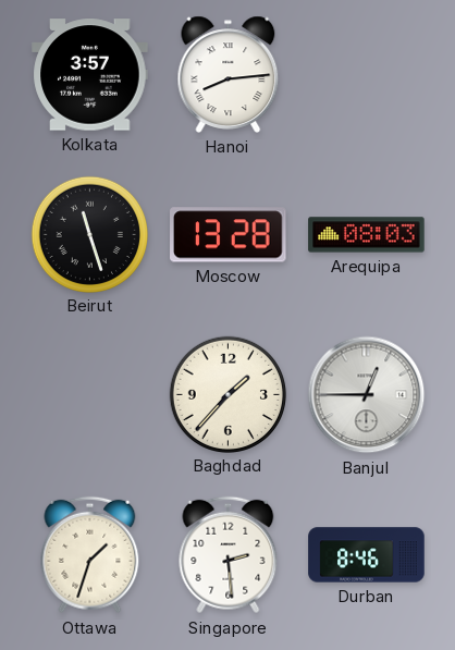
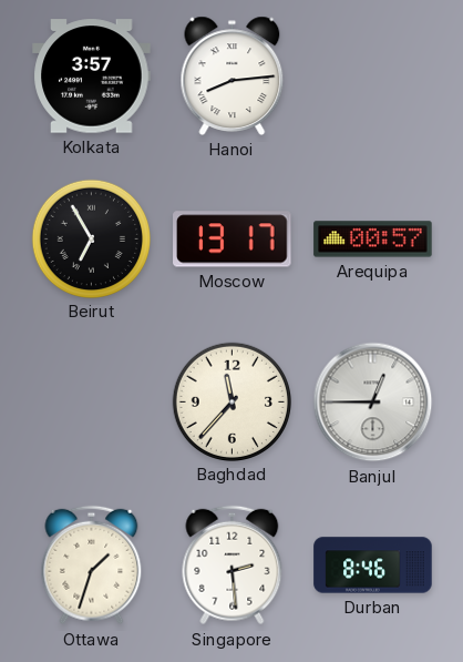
Beirut: 11:27 -> 6:55
Moscow: 13:28 -> 13:17
Arequipa: 08:03 -> 00:57
Baghdad: 1:37 -> 11:37
